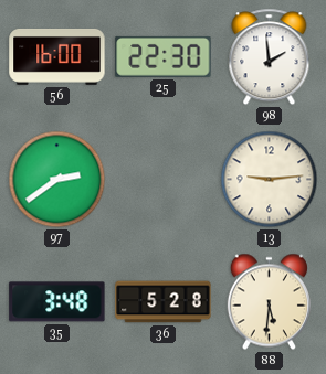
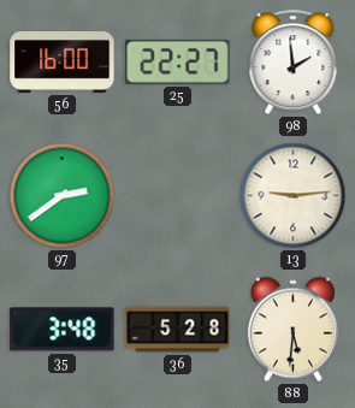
25: 22:30 -> 22:27
